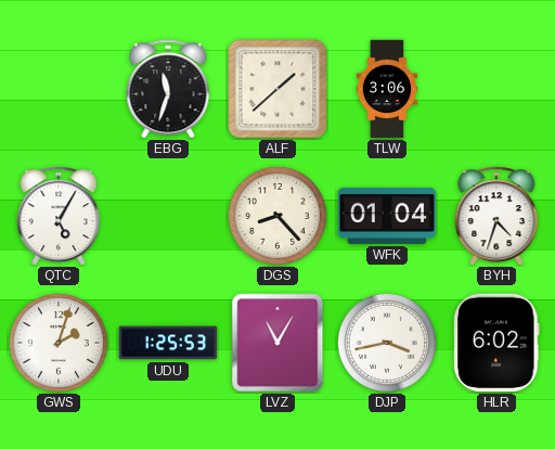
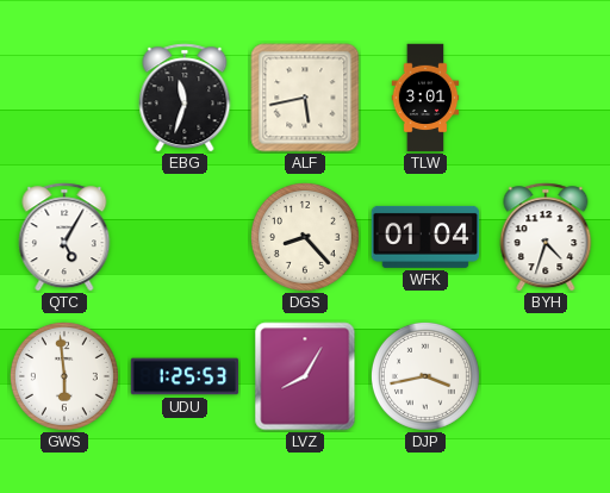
ALF: 1:38 -> 5:43
TLW: 3:06 -> 3:01
GWS: 2:03 -> 5:59
LVZ: 11:05 -> 8:05
HLR: 6:02 -> none
